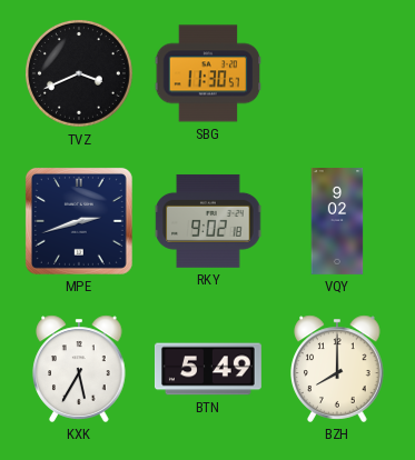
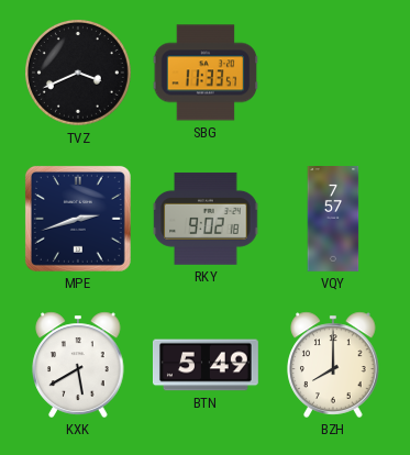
SBG: 11:30 -> 11:33
VQY: 9:02 -> 7:57
KXK: 5:35 -> 5:40
